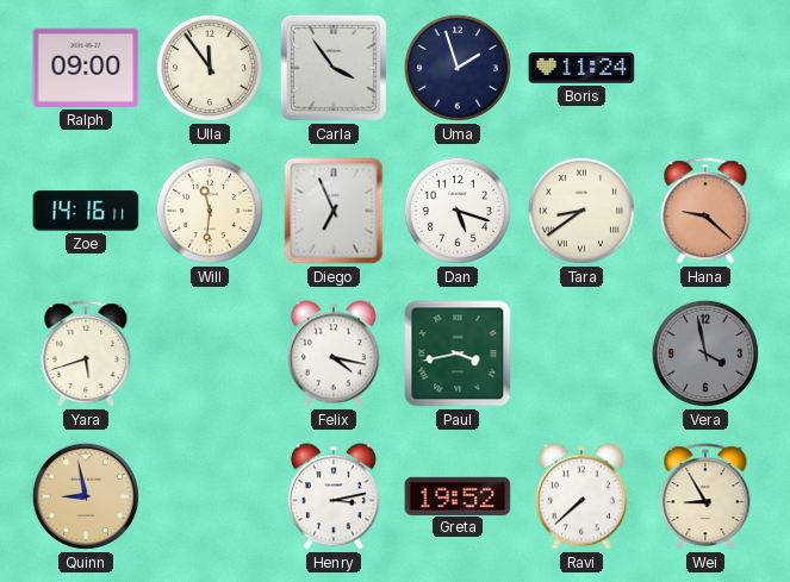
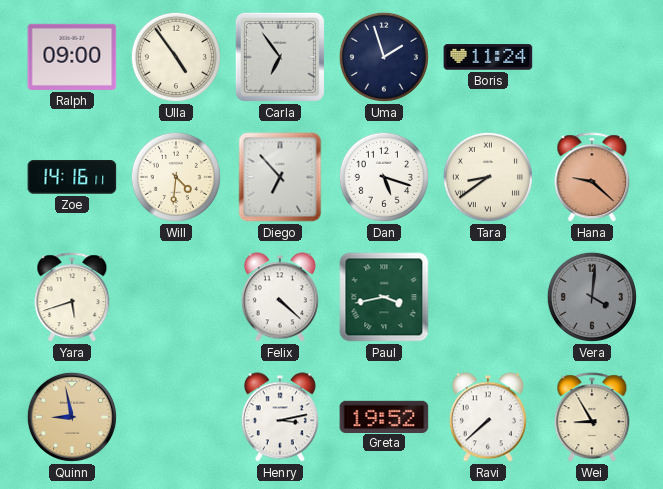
Ulla: 11:54 -> 4:54
Carla: 3:54 -> 6:54
Will: 11:31 -> 4:31
Diego: 6:56 -> 6:53
Felix: 4:17 -> 4:22
Vera: 3:58 -> 4:01
